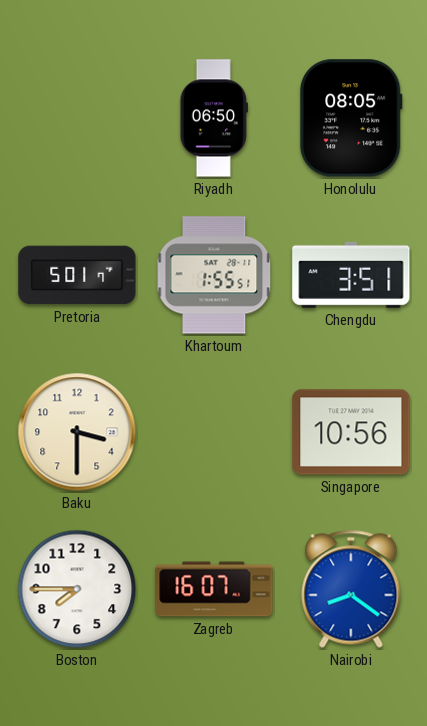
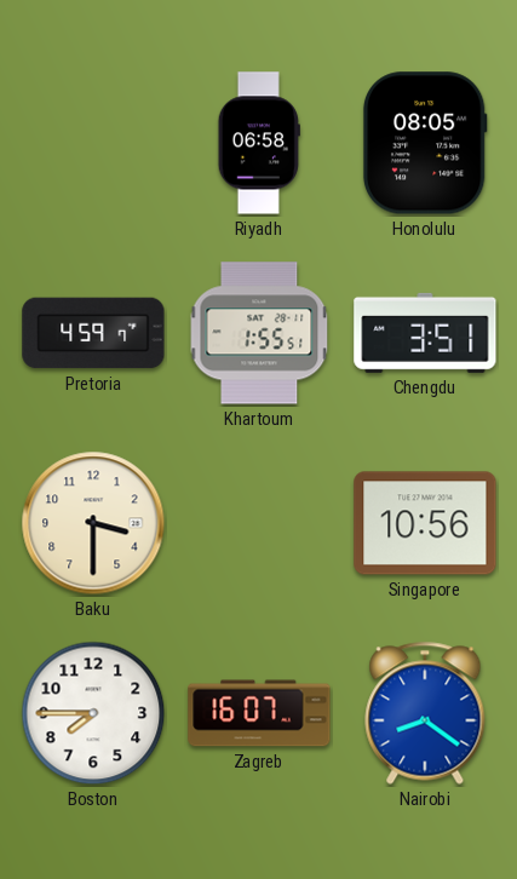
Riyadh: 06:50 -> 06:58
Pretoria: 5:01 -> 4:59
